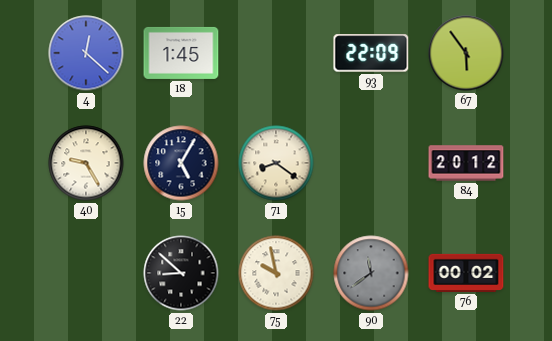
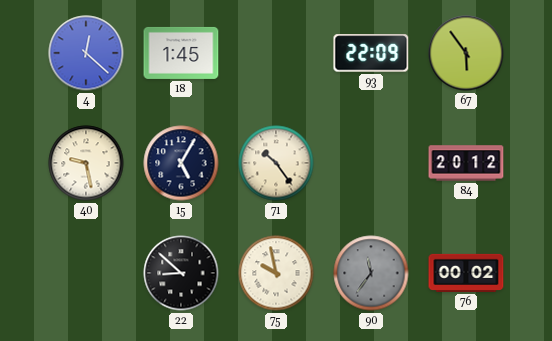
40: 9:25 -> 9:28
71: 8:21 -> 10:24
90: 11:39 -> 11:36
